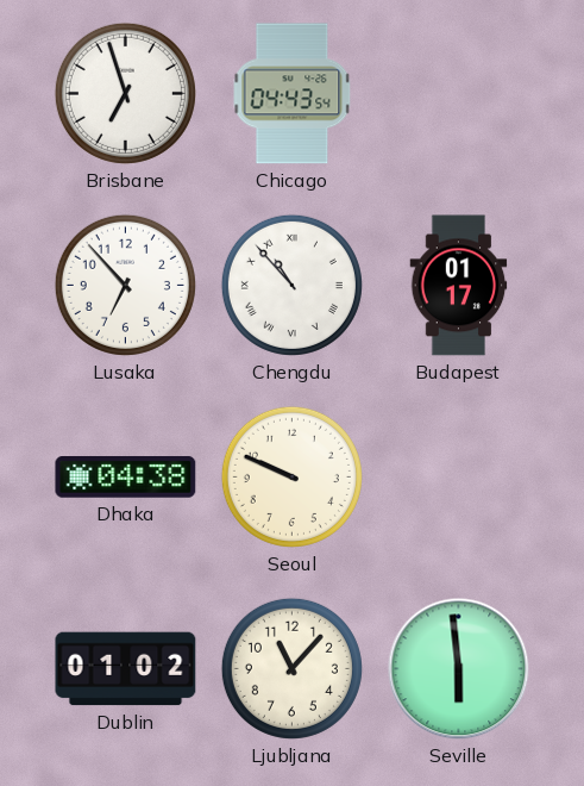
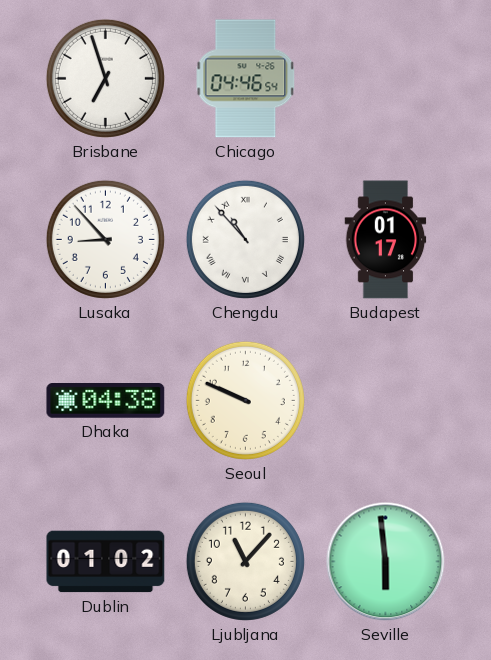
Chicago: 04:43 -> 04:46
Lusaka: 6:53 -> 8:53
